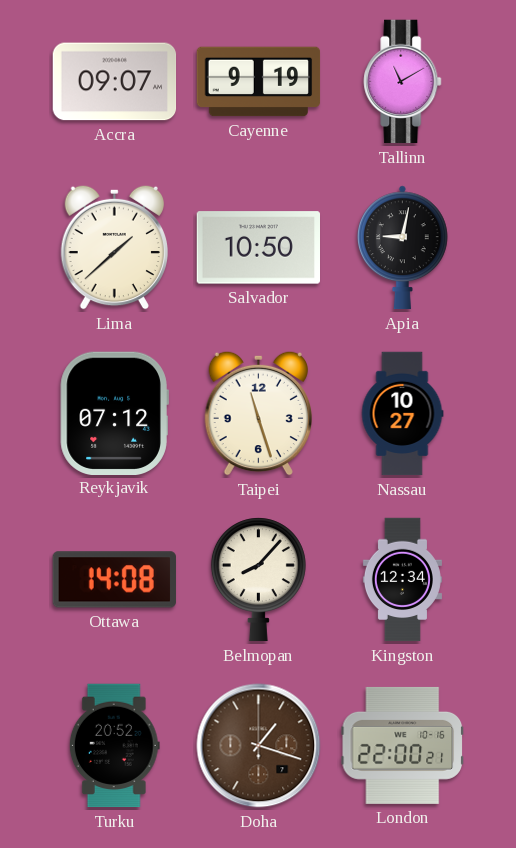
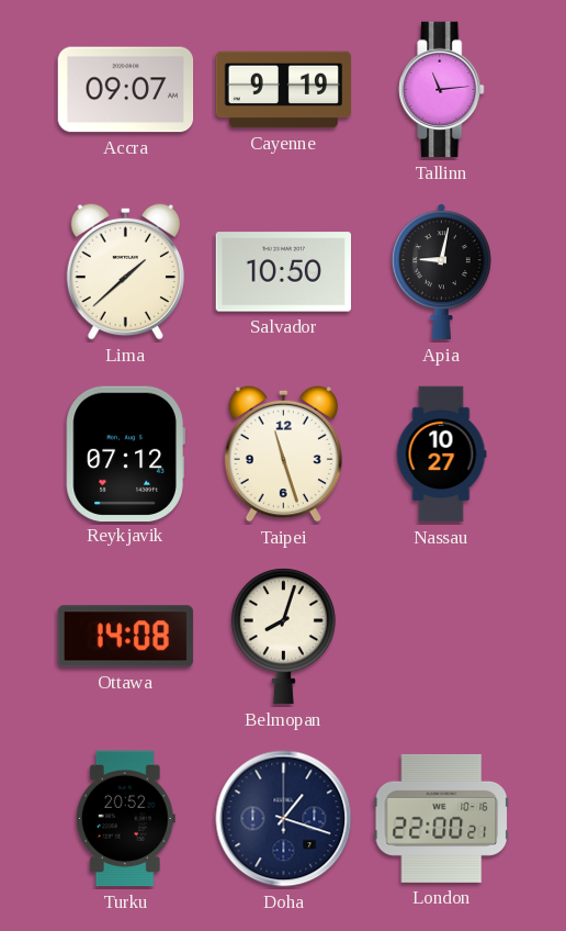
Tallinn: 11:10 -> 11:14
Belmopan: 8:07 -> 8:03
Kingston: 12:34 -> none
Doha dial: brown -> navy
